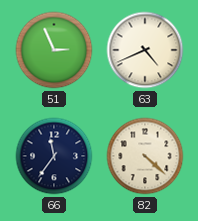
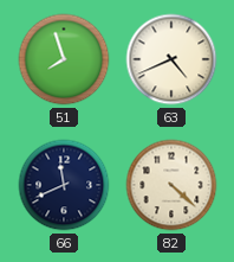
51: 2:56 -> 7:57
66: 11:36 -> 11:41
